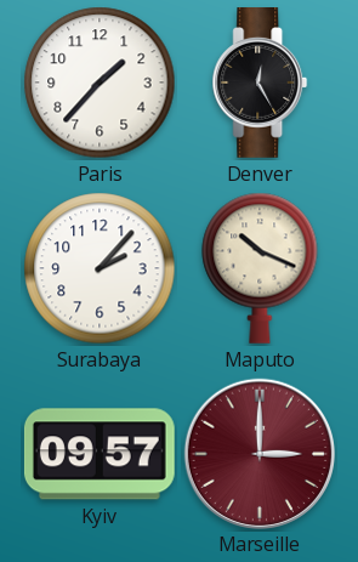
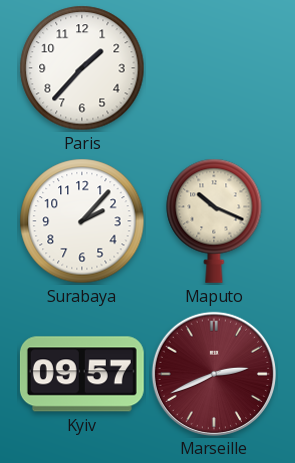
Denver: 12:25 -> none
Marseille: 3:00 -> 2:41
